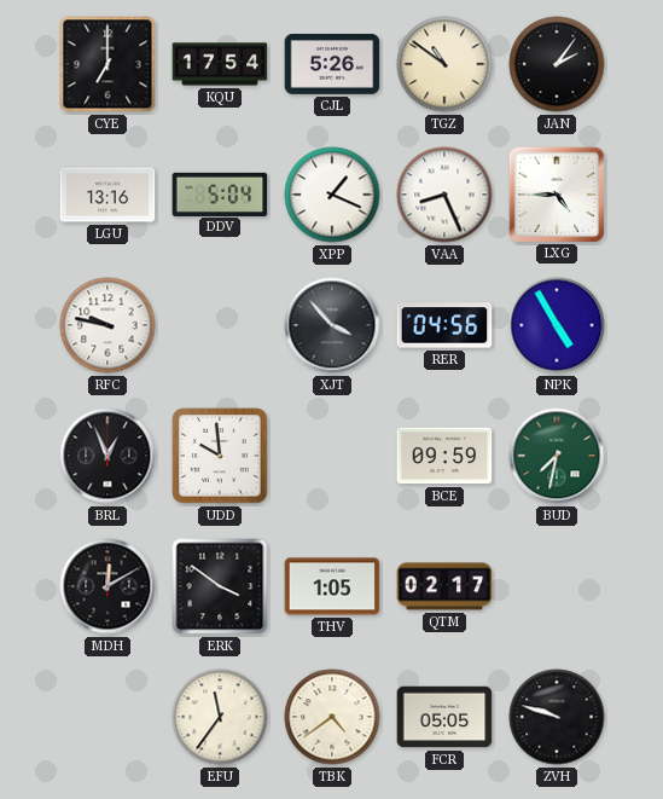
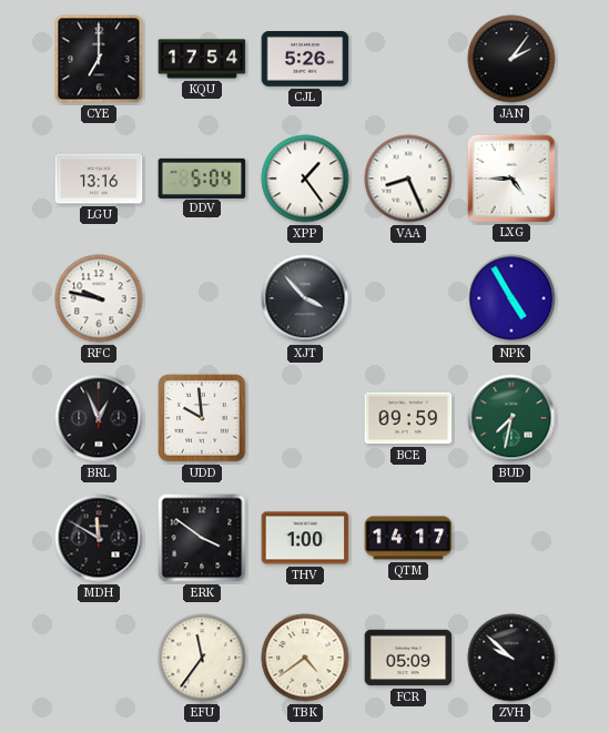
TGZ: 10:51 -> none
XPP: 1:19 -> 1:24
RER: 04:56 -> none
MDH: 12:10 -> 11:50
THV: 1:05 -> 1:00
QTM: 02:17 -> 14:17
FCR: 05:05 -> 05:09
ZVH: 9:48 -> 9:52
